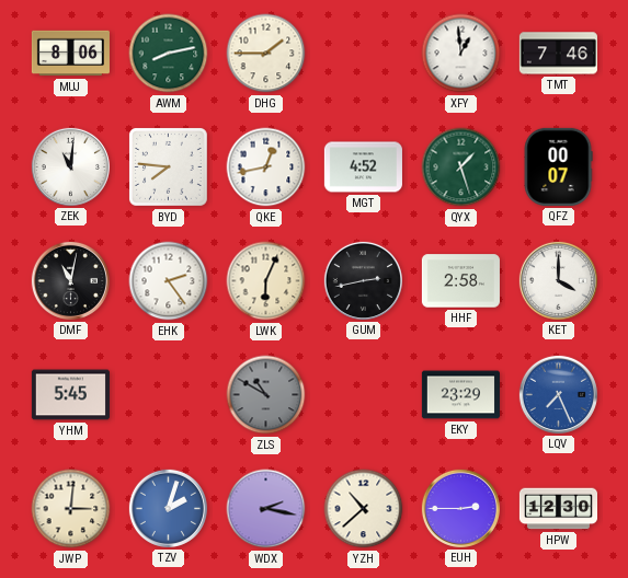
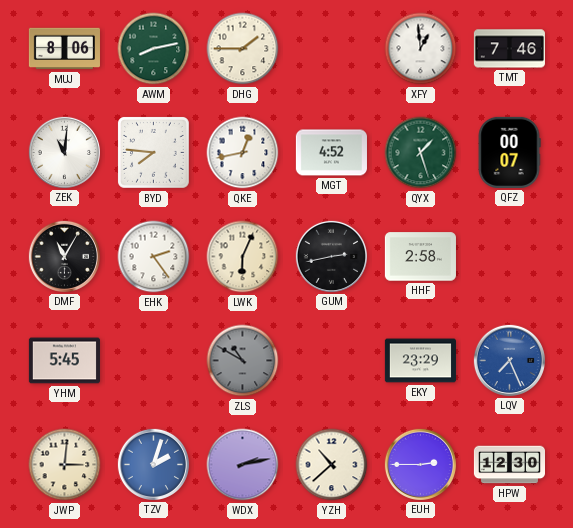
DMF: 11:02 -> 11:05
KET: 4:00 -> none
WDX: 2:17 -> 2:13
